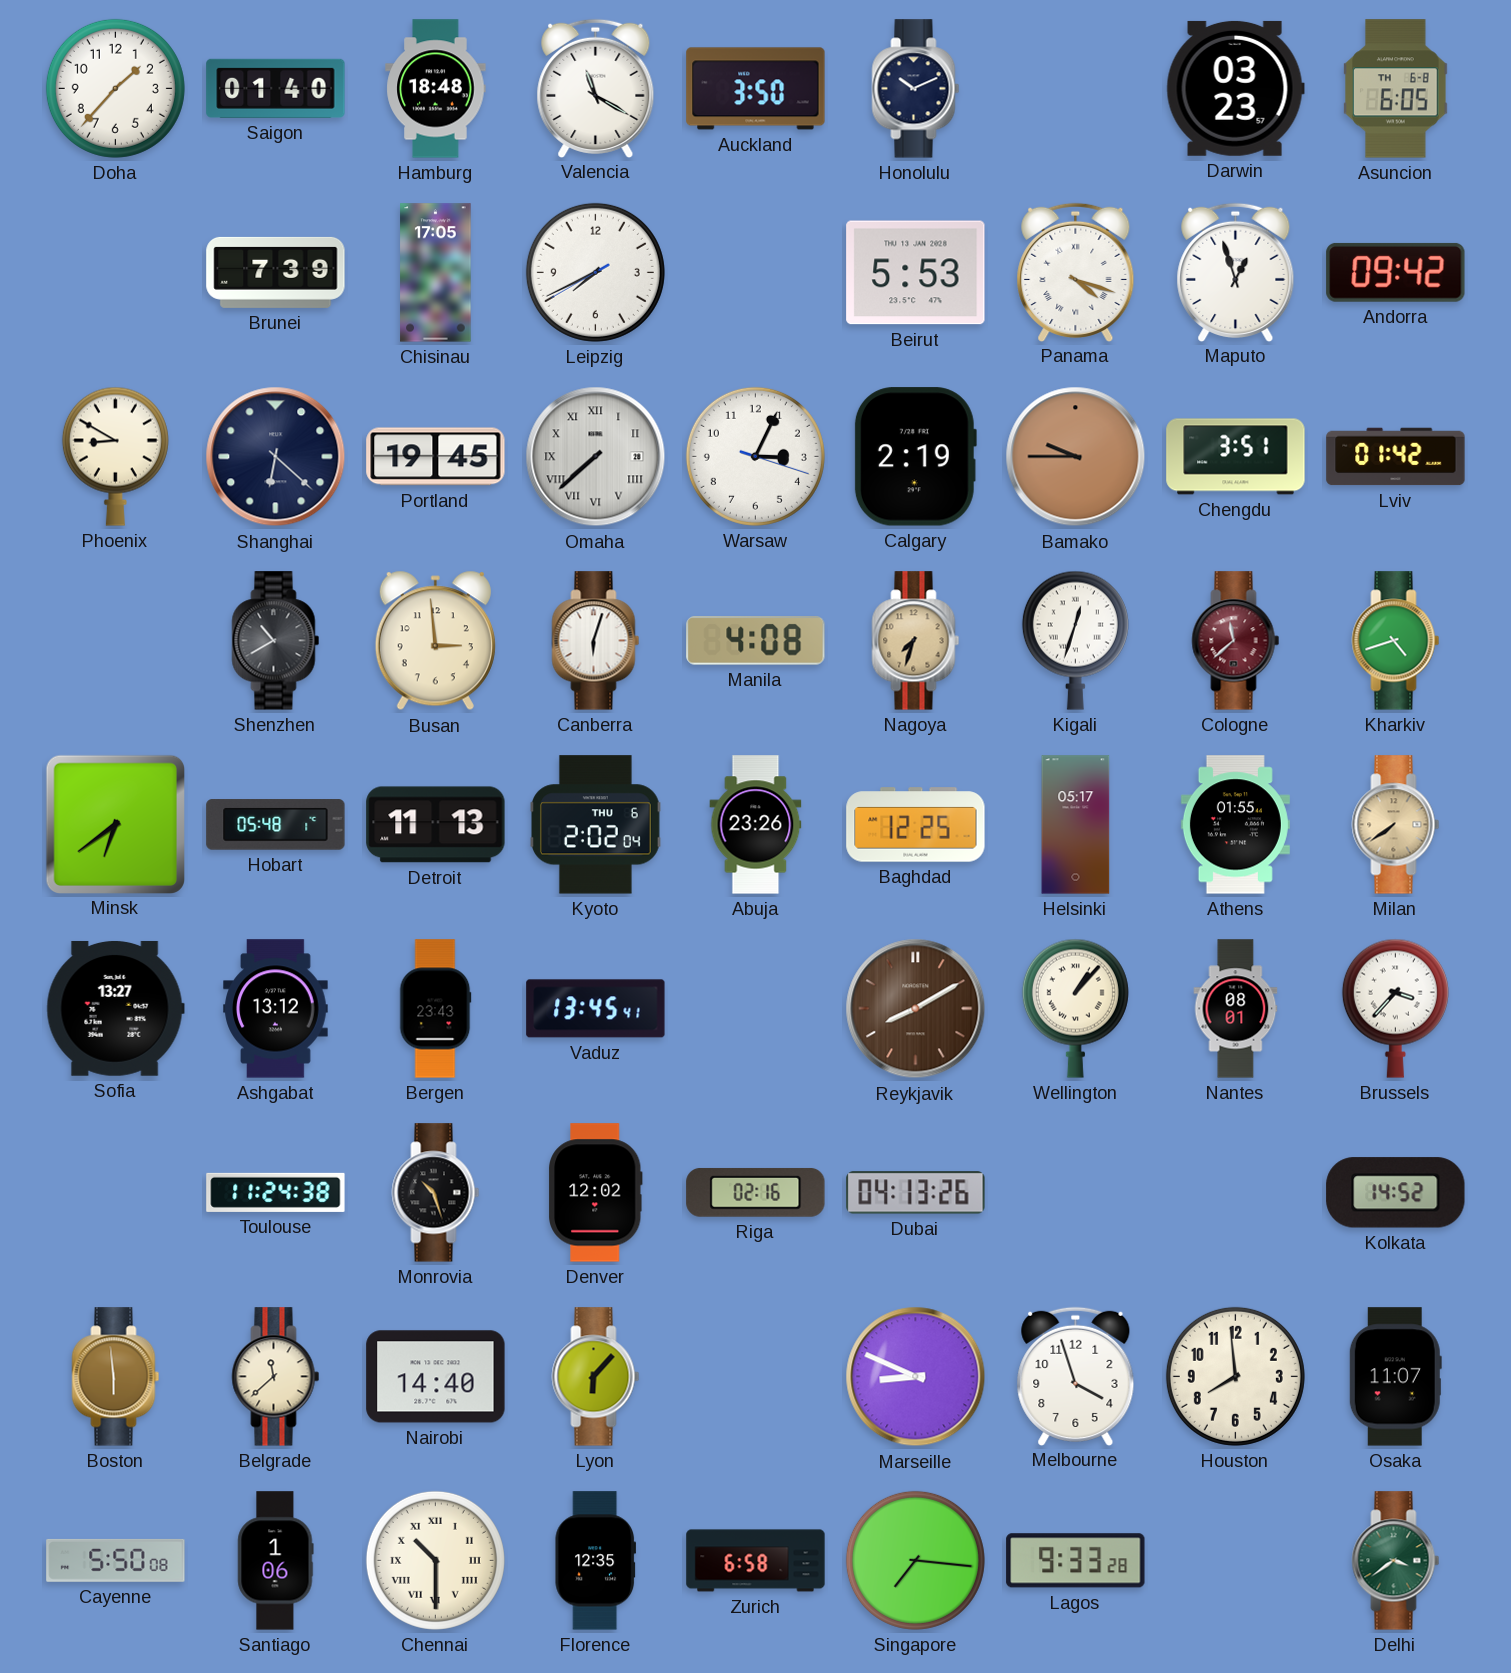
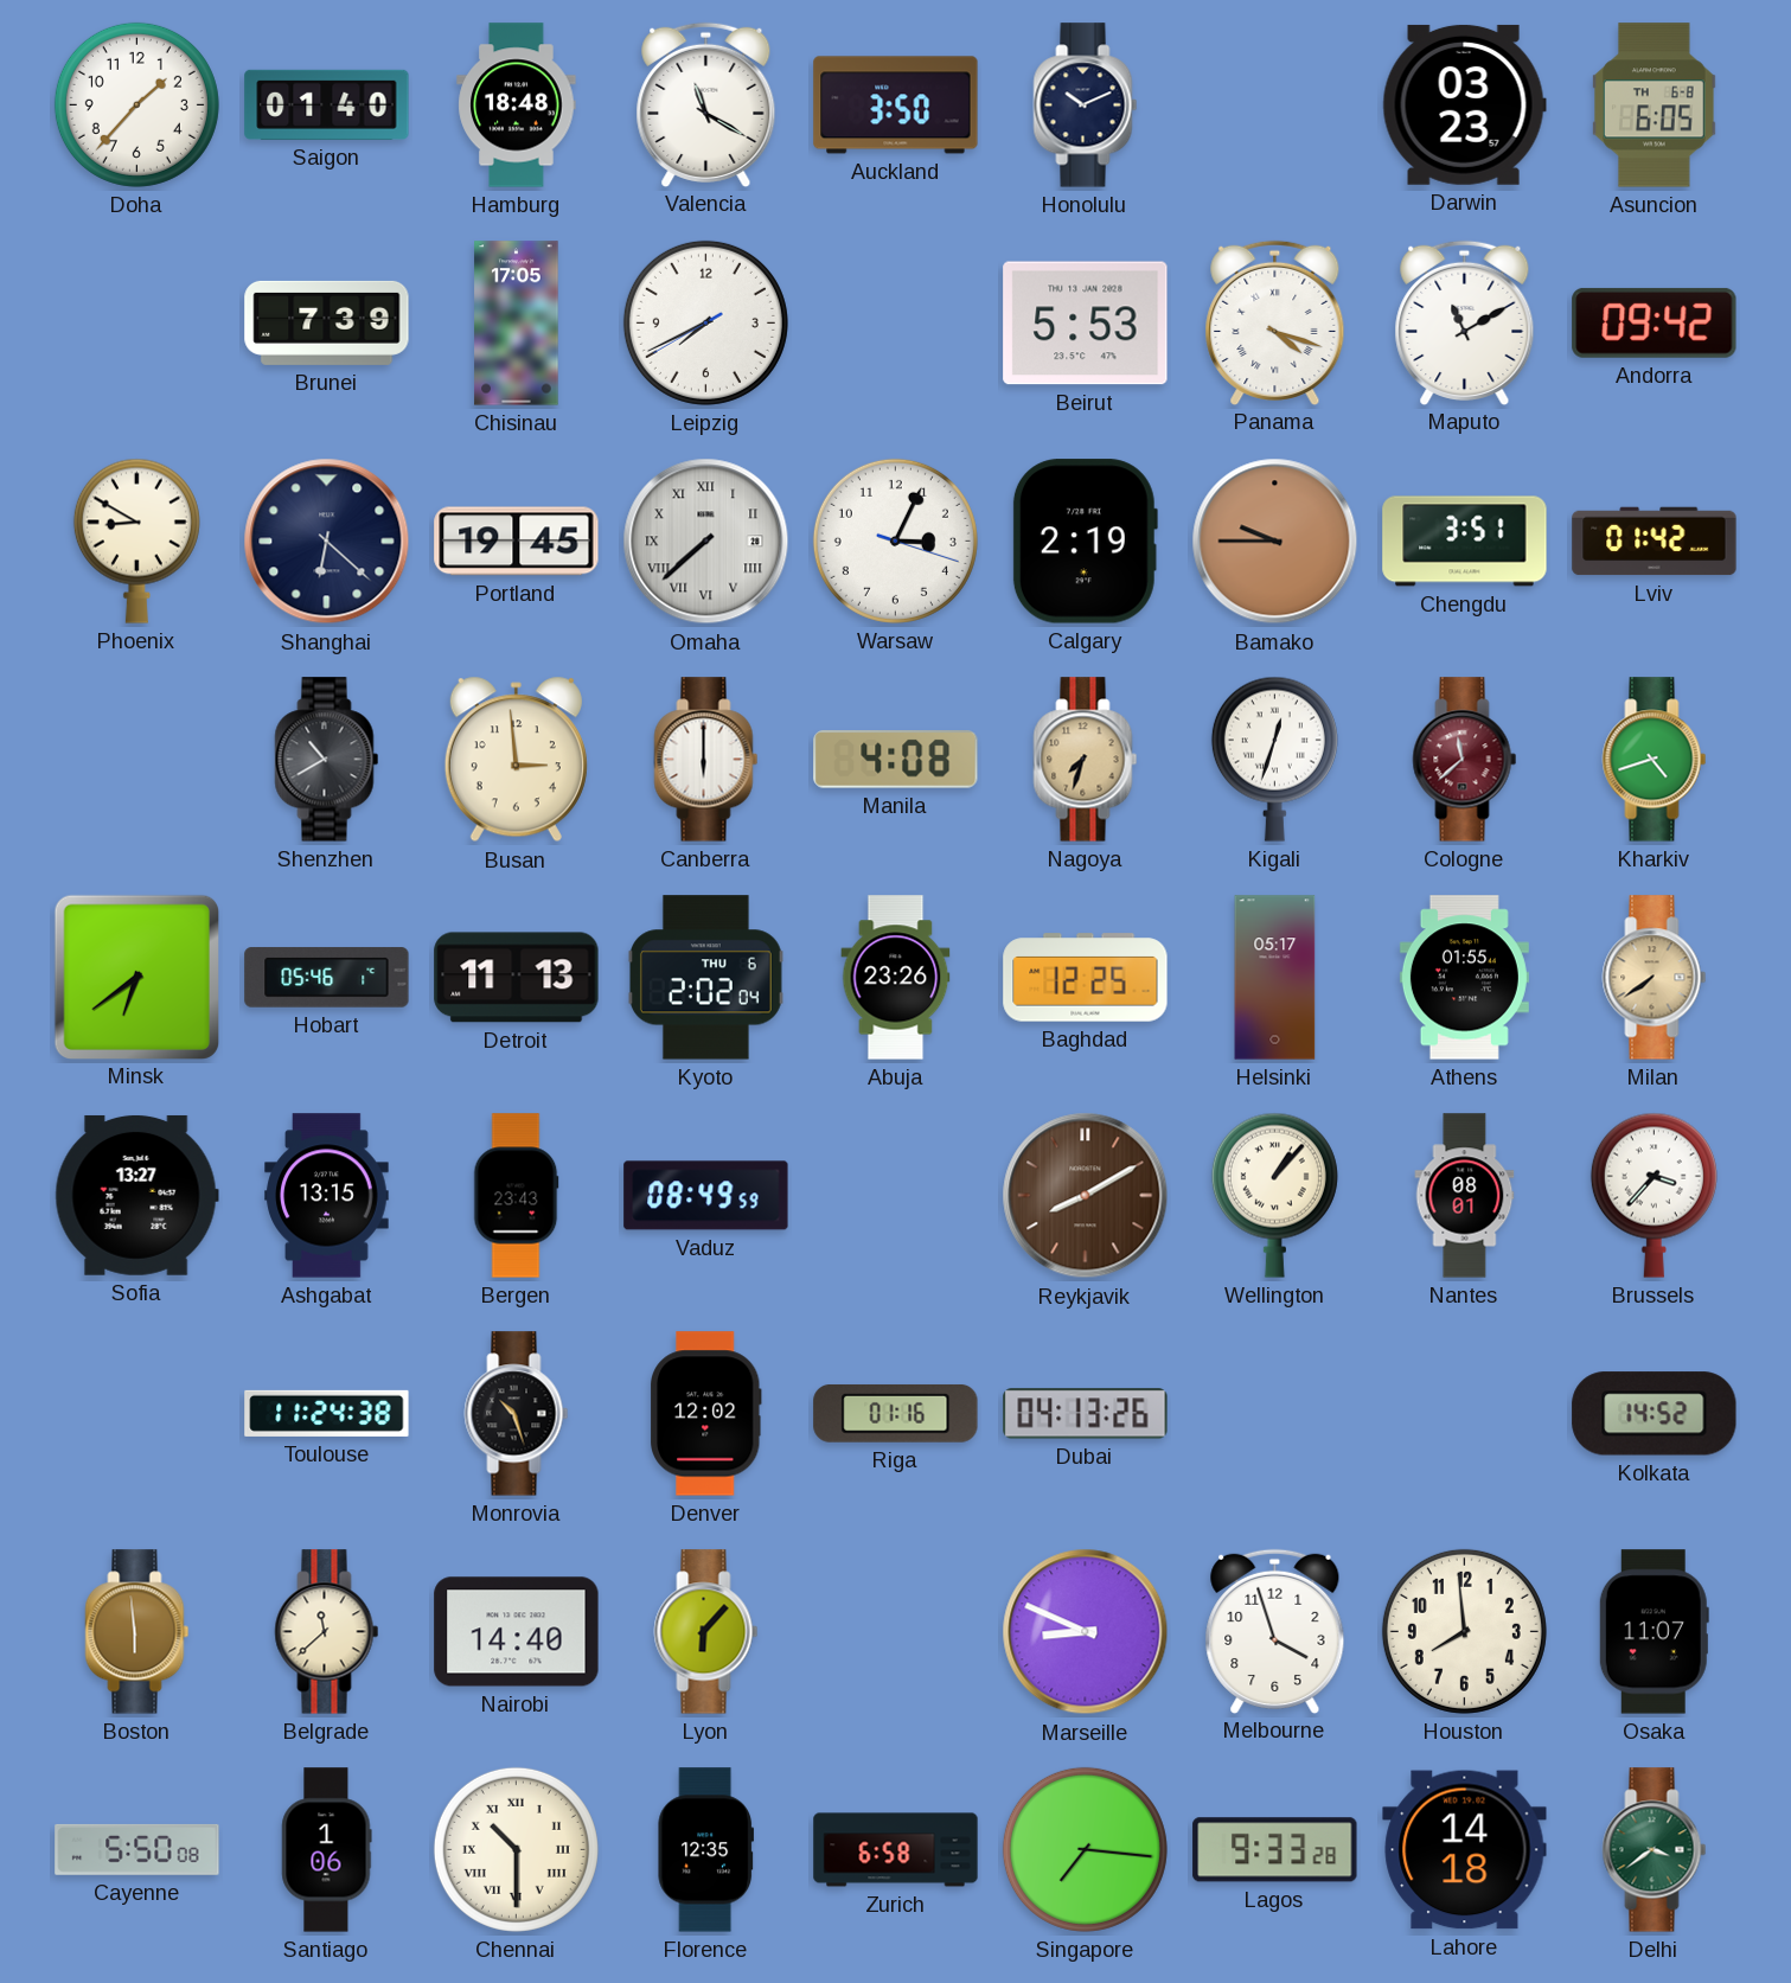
Maputo: 12:57 -> 11:10
Canberra: 6:03 -> 6:00
Hobart: 05:48 -> 05:46
Ashgabat: 13:12 -> 13:15
Vaduz: 13:45 -> 08:49
Riga: 02:16 -> 01:16
Lahore: none -> 14:18
